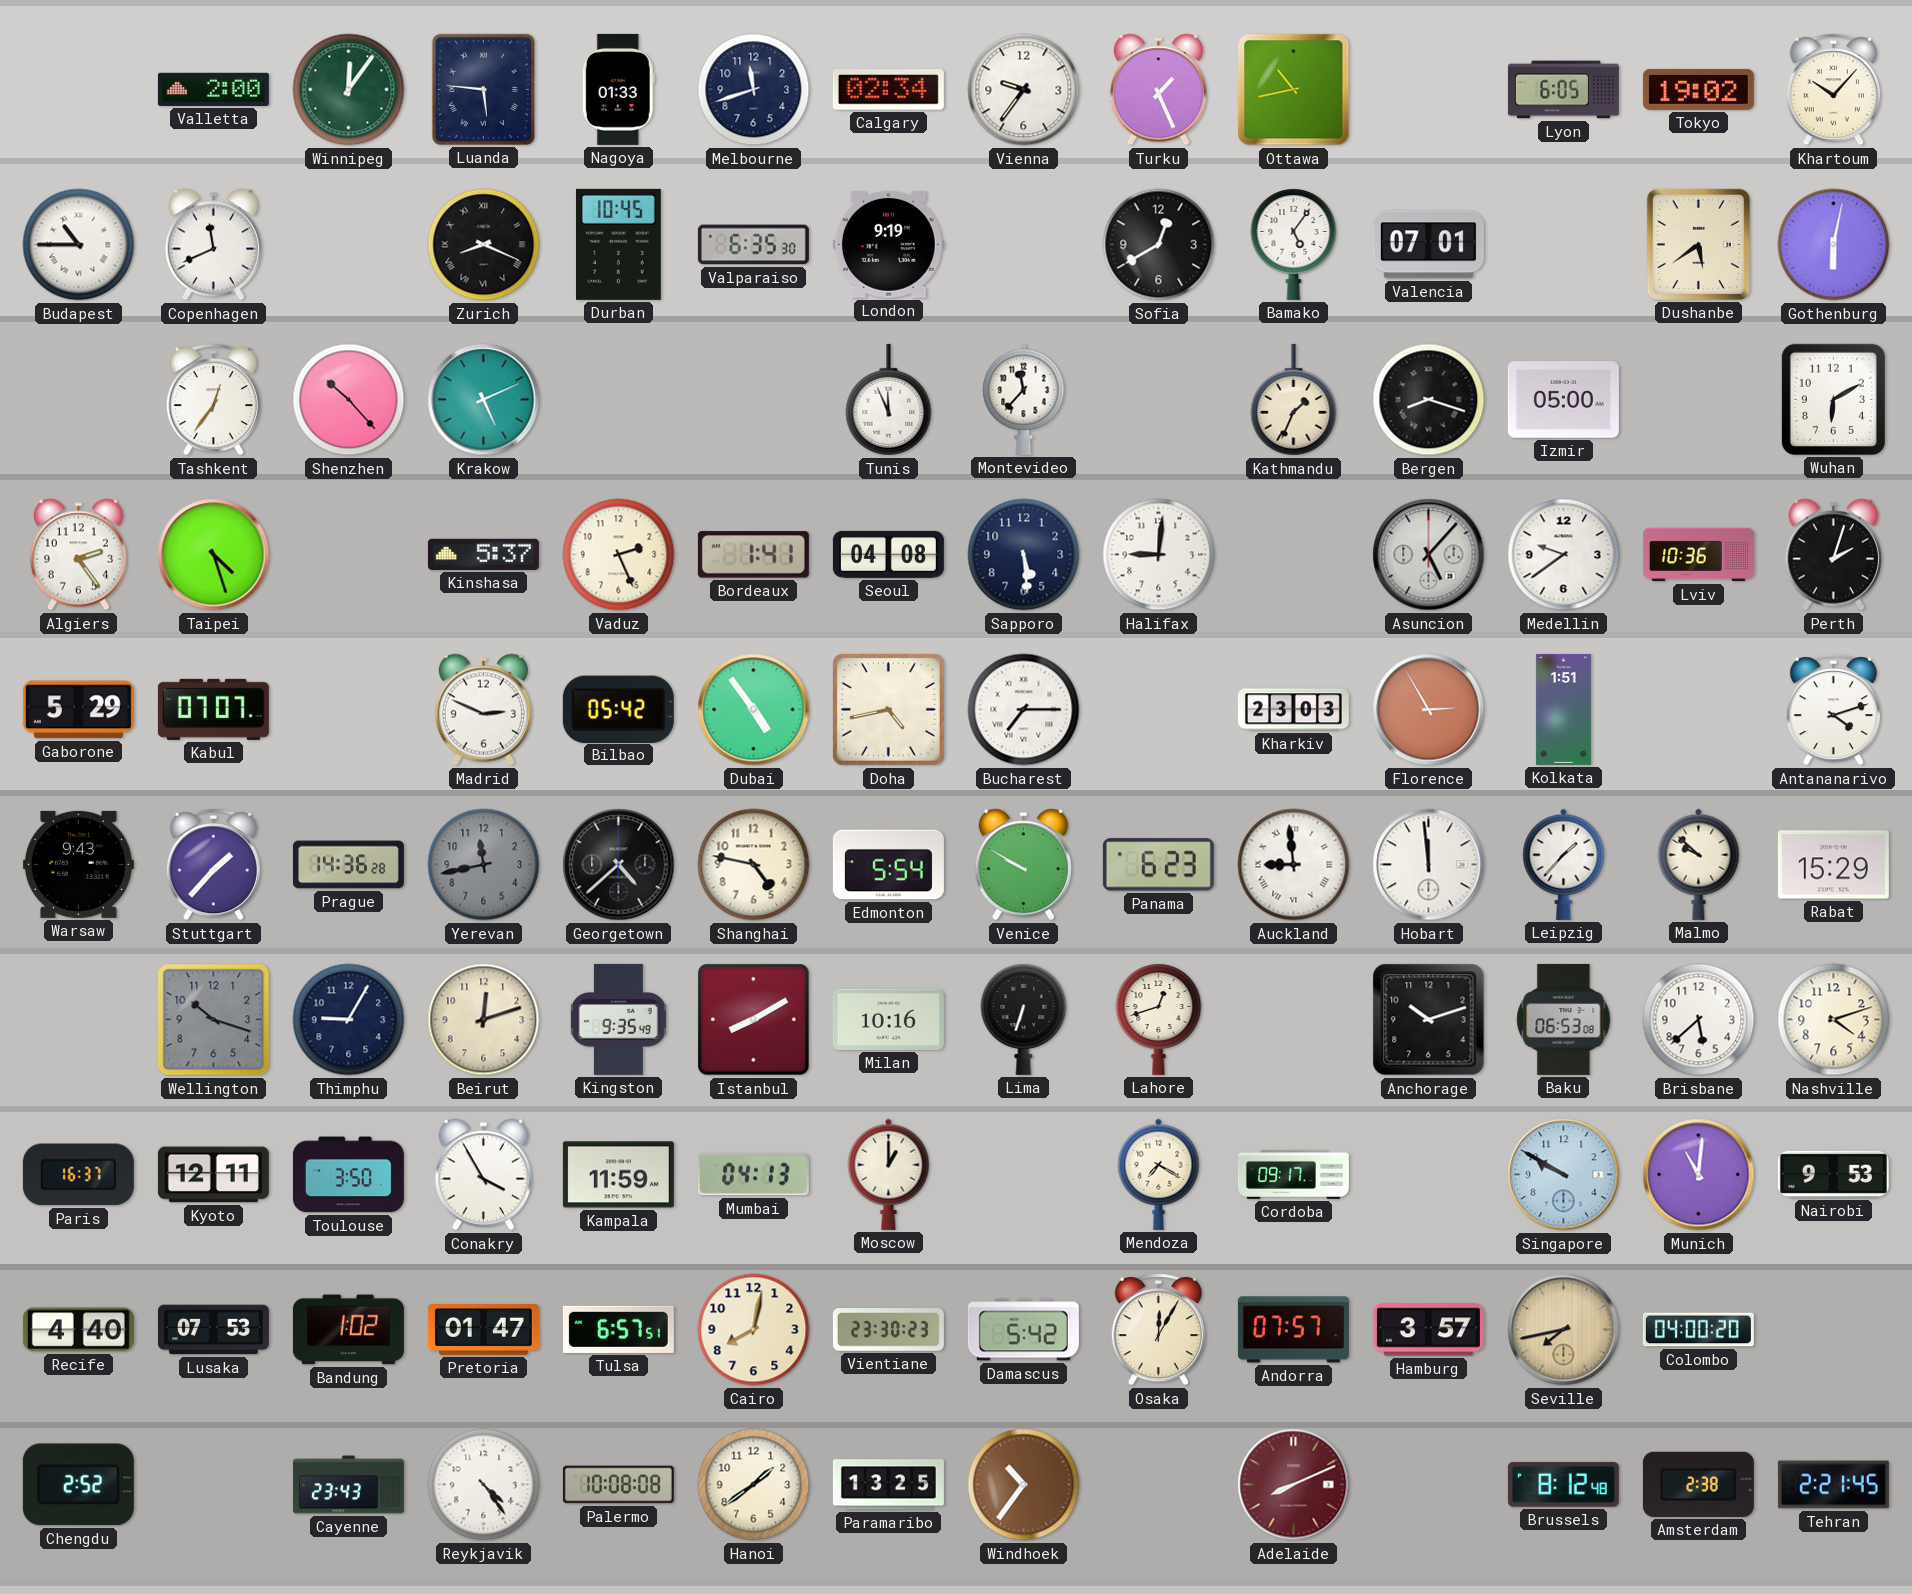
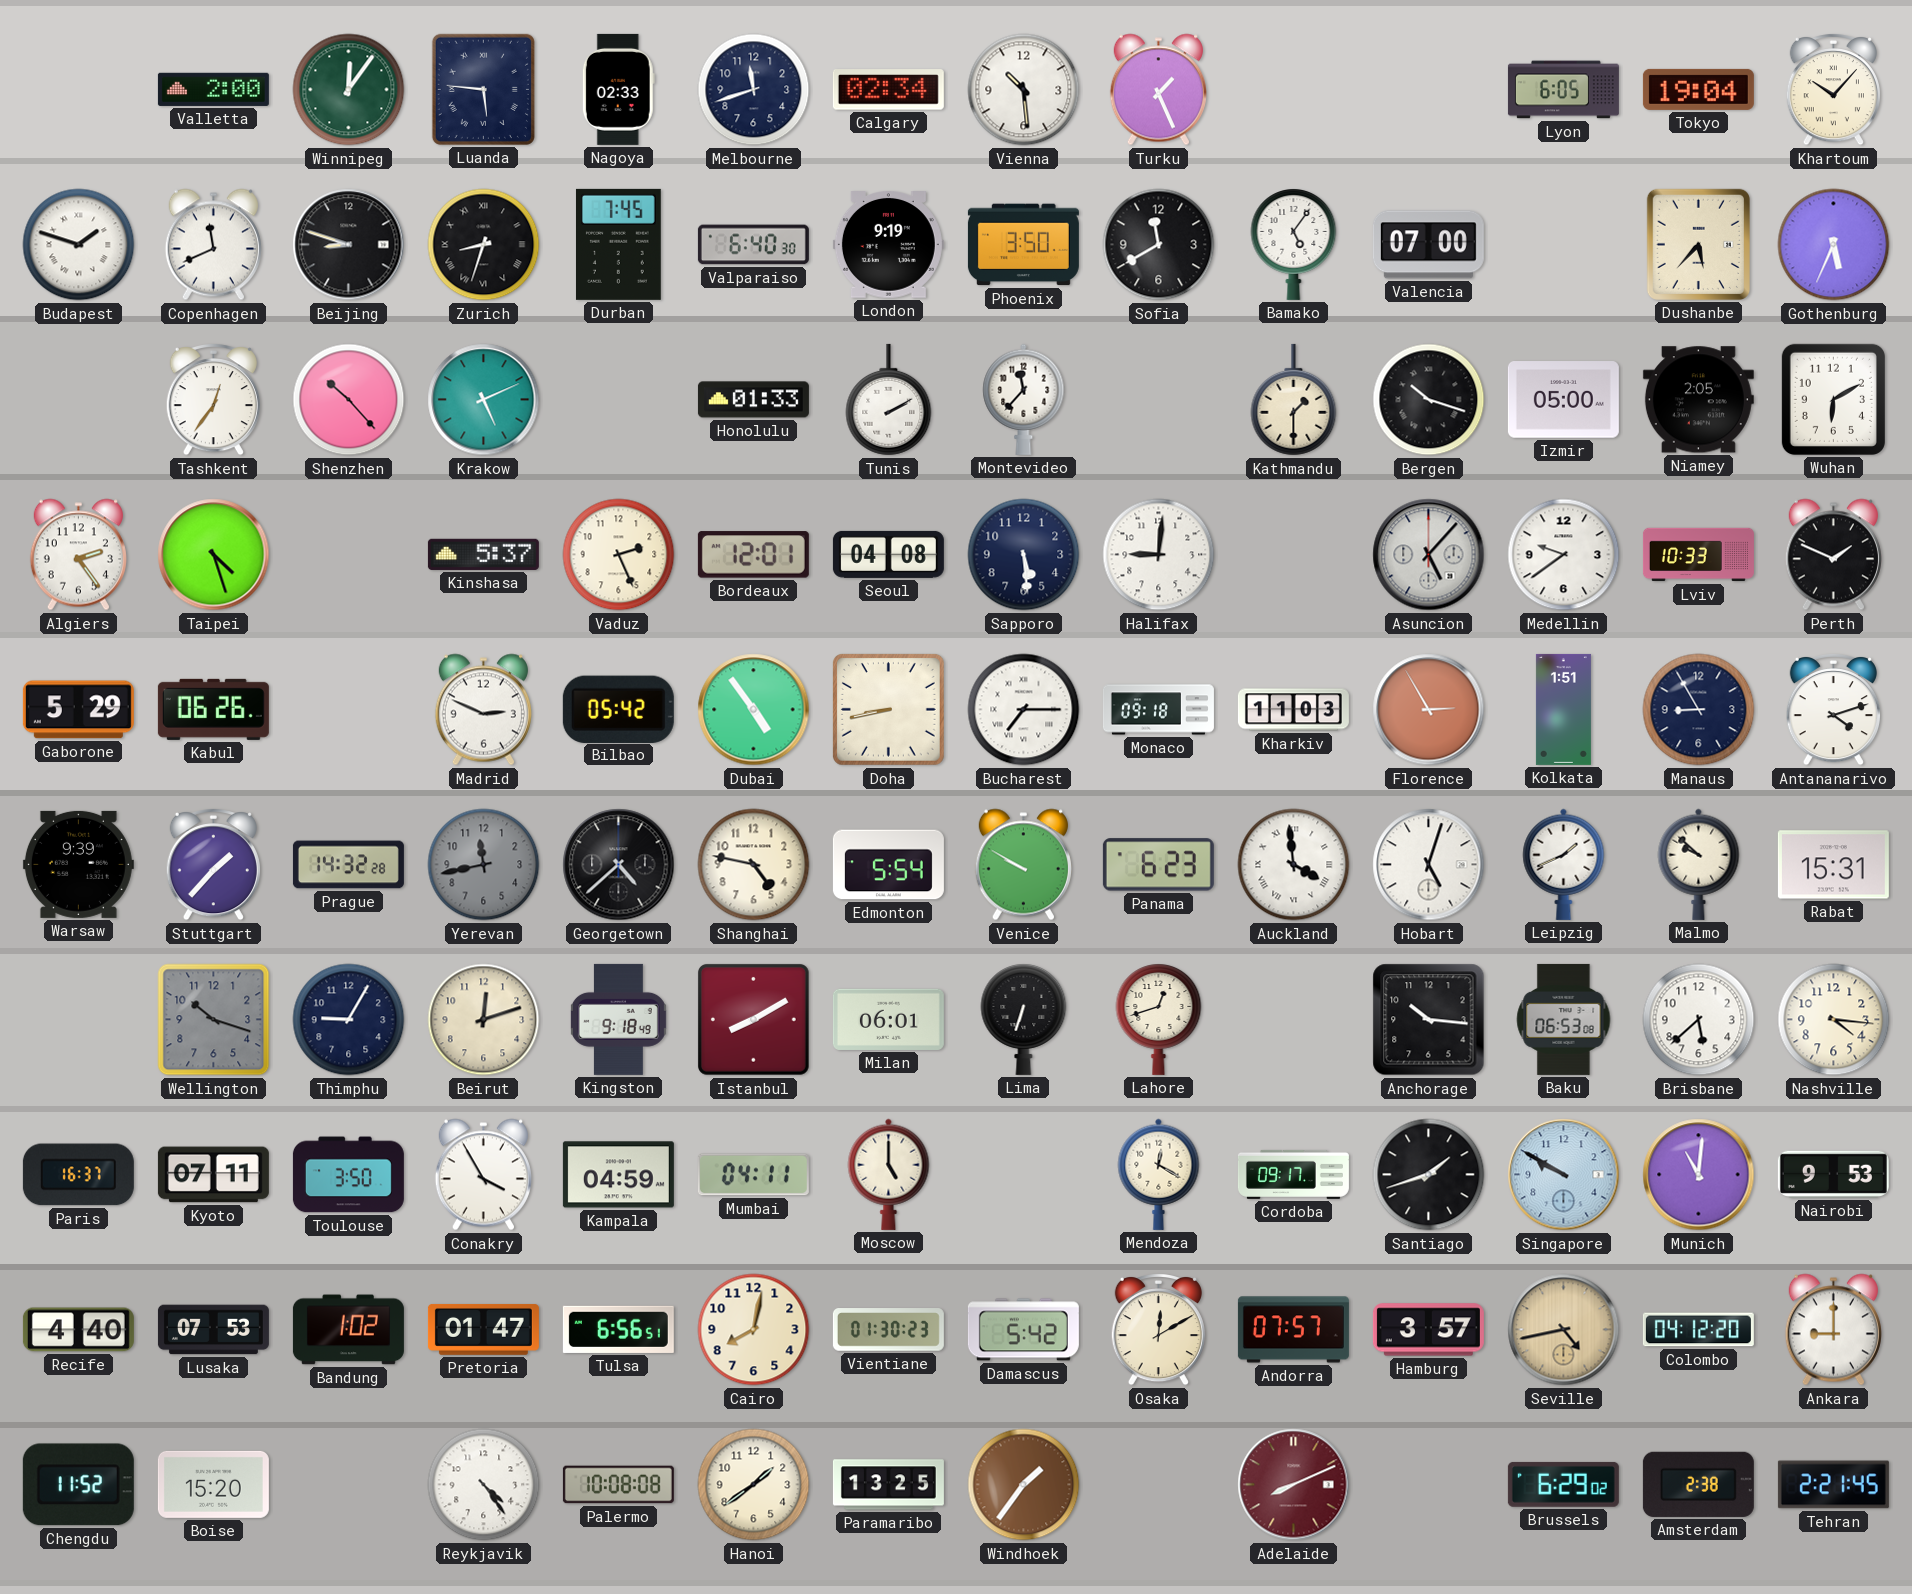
Nagoya: 01:33 -> 02:33
Vienna: 9:36 -> 10:29
Ottawa: 10:43 -> none
Tokyo: 19:02 -> 19:04
Budapest: 10:45 -> 1:48
Beijing: none -> 8:48
Zurich: 8:19 -> 8:33
Durban: 10:45 -> 7:45
Valparaiso: 6:35 -> 6:40
Phoenix: none -> 3:50
Sofia: 12:40 -> 11:40
Valencia: 07:01 -> 07:00
Dushanbe: 5:39 -> 5:37
Gothenburg: 6:02 -> 5:34
Honolulu: none -> 01:33
Tunis: 11:56 -> 2:10
Kathmandu: 1:34 -> 1:30
Bergen: 8:18 -> 10:18
Niamey: none -> 2:05
Bordeaux: 1:41 -> 12:01
Lviv: 10:36 -> 10:33
Perth: 2:03 -> 1:49
Kabul: 07:07 -> 06:26
Doha: 4:43 -> 8:43
Monaco: none -> 09:18
Kharkiv: 23:03 -> 11:03
Manaus: none -> 8:55
Warsaw: 9:43 -> 9:39
Prague: 14:36 -> 14:32
Auckland: 8:59 -> 3:59
Hobart: 11:59 -> 5:03
Leipzig: 1:37 -> 1:41
Rabat: 15:29 -> 15:31
Kingston: 9:35 -> 9:18
Milan: 10:16 -> 06:01
Anchorage: 10:12 -> 10:16
Nashville: 4:12 -> 4:16
Kyoto: 12:11 -> 07:11
Kampala: 11:59 -> 04:59
Mumbai: 04:13 -> 04:11
Moscow: 1:00 -> 5:00
Mendoza: 7:20 -> 12:20
Santiago: none -> 1:42
Tulsa: 6:57 -> 6:56
Vientiane: 23:30 -> 01:30
Osaka: 12:05 -> 12:10
Seville: 7:43 -> 4:43
Colombo: 04:00 -> 04:12
Ankara: none -> 9:00
Chengdu: 2:52 -> 11:52
Boise: none -> 15:20
Cayenne: 23:43 -> none
Windhoek: 10:36 -> 1:36
Brussels: 8:12 -> 6:29
